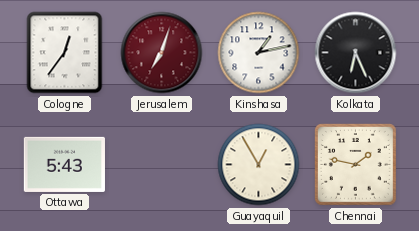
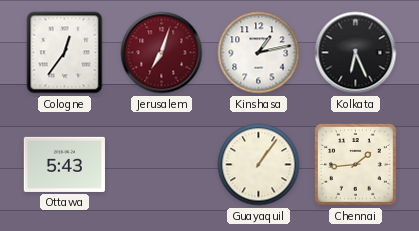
Guayaquil: 12:55 -> 1:06
Chennai: 1:47 -> 1:44
